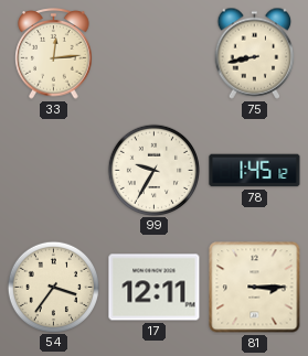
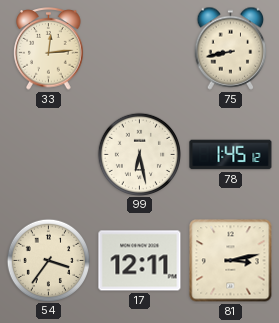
99: 9:35 -> 6:28
81: 3:15 -> 3:13
